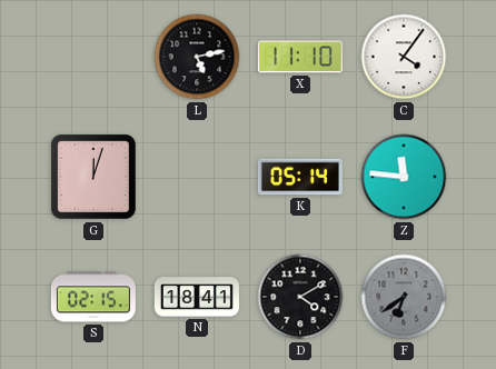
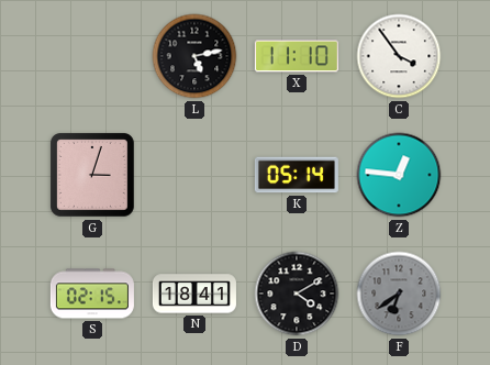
C: 4:06 -> 3:54
G: 12:03 -> 3:03
Z: 11:46 -> 12:46
